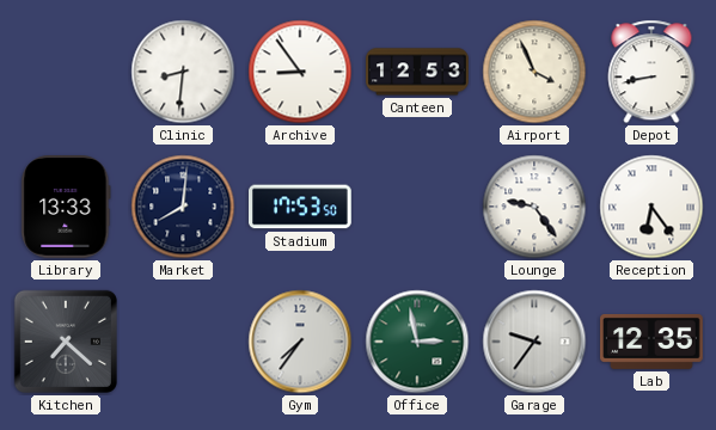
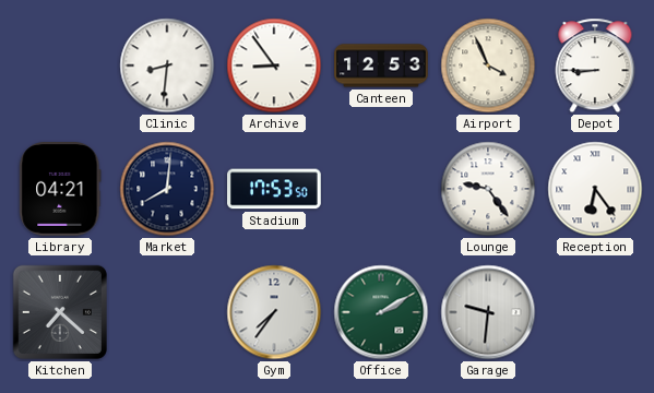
Depot: 8:43 -> 8:45
Library: 13:33 -> 04:21
Office: 2:58 -> 2:10
Garage: 9:36 -> 9:31
Lab: 12:35 -> none
